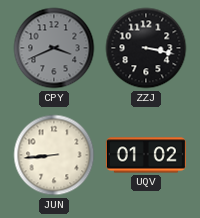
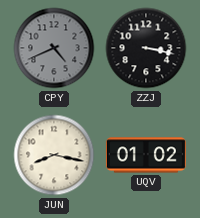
CPY: 3:41 -> 4:41
JUN: 8:44 -> 8:17
